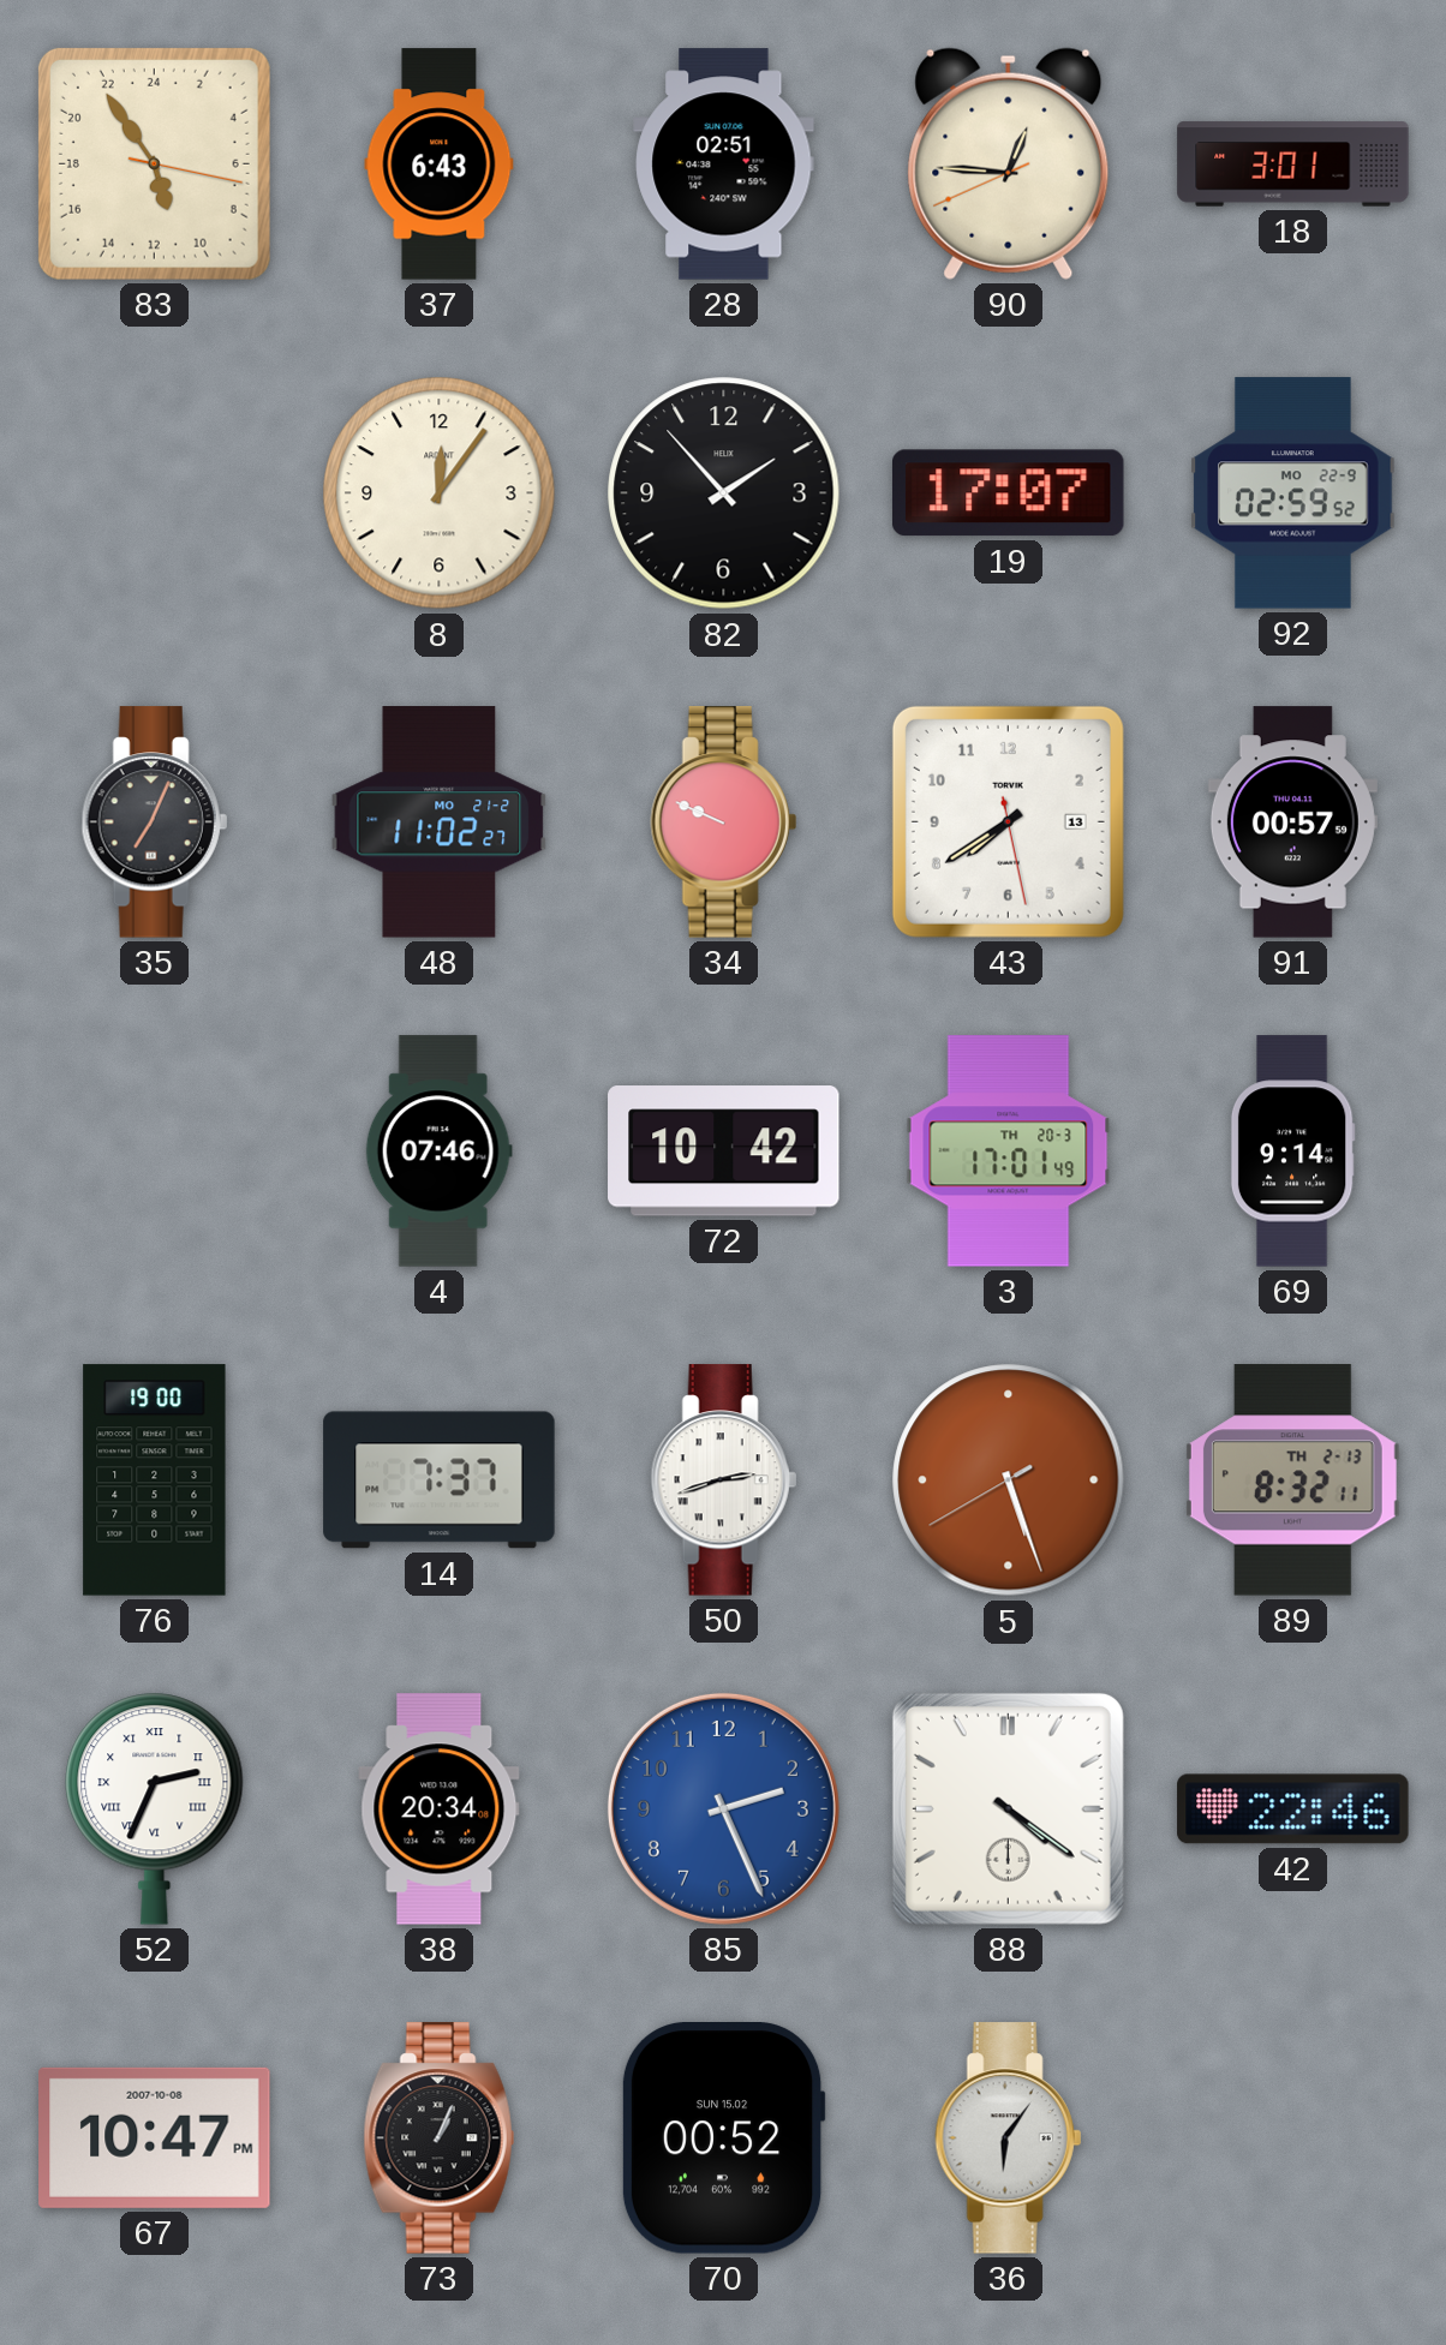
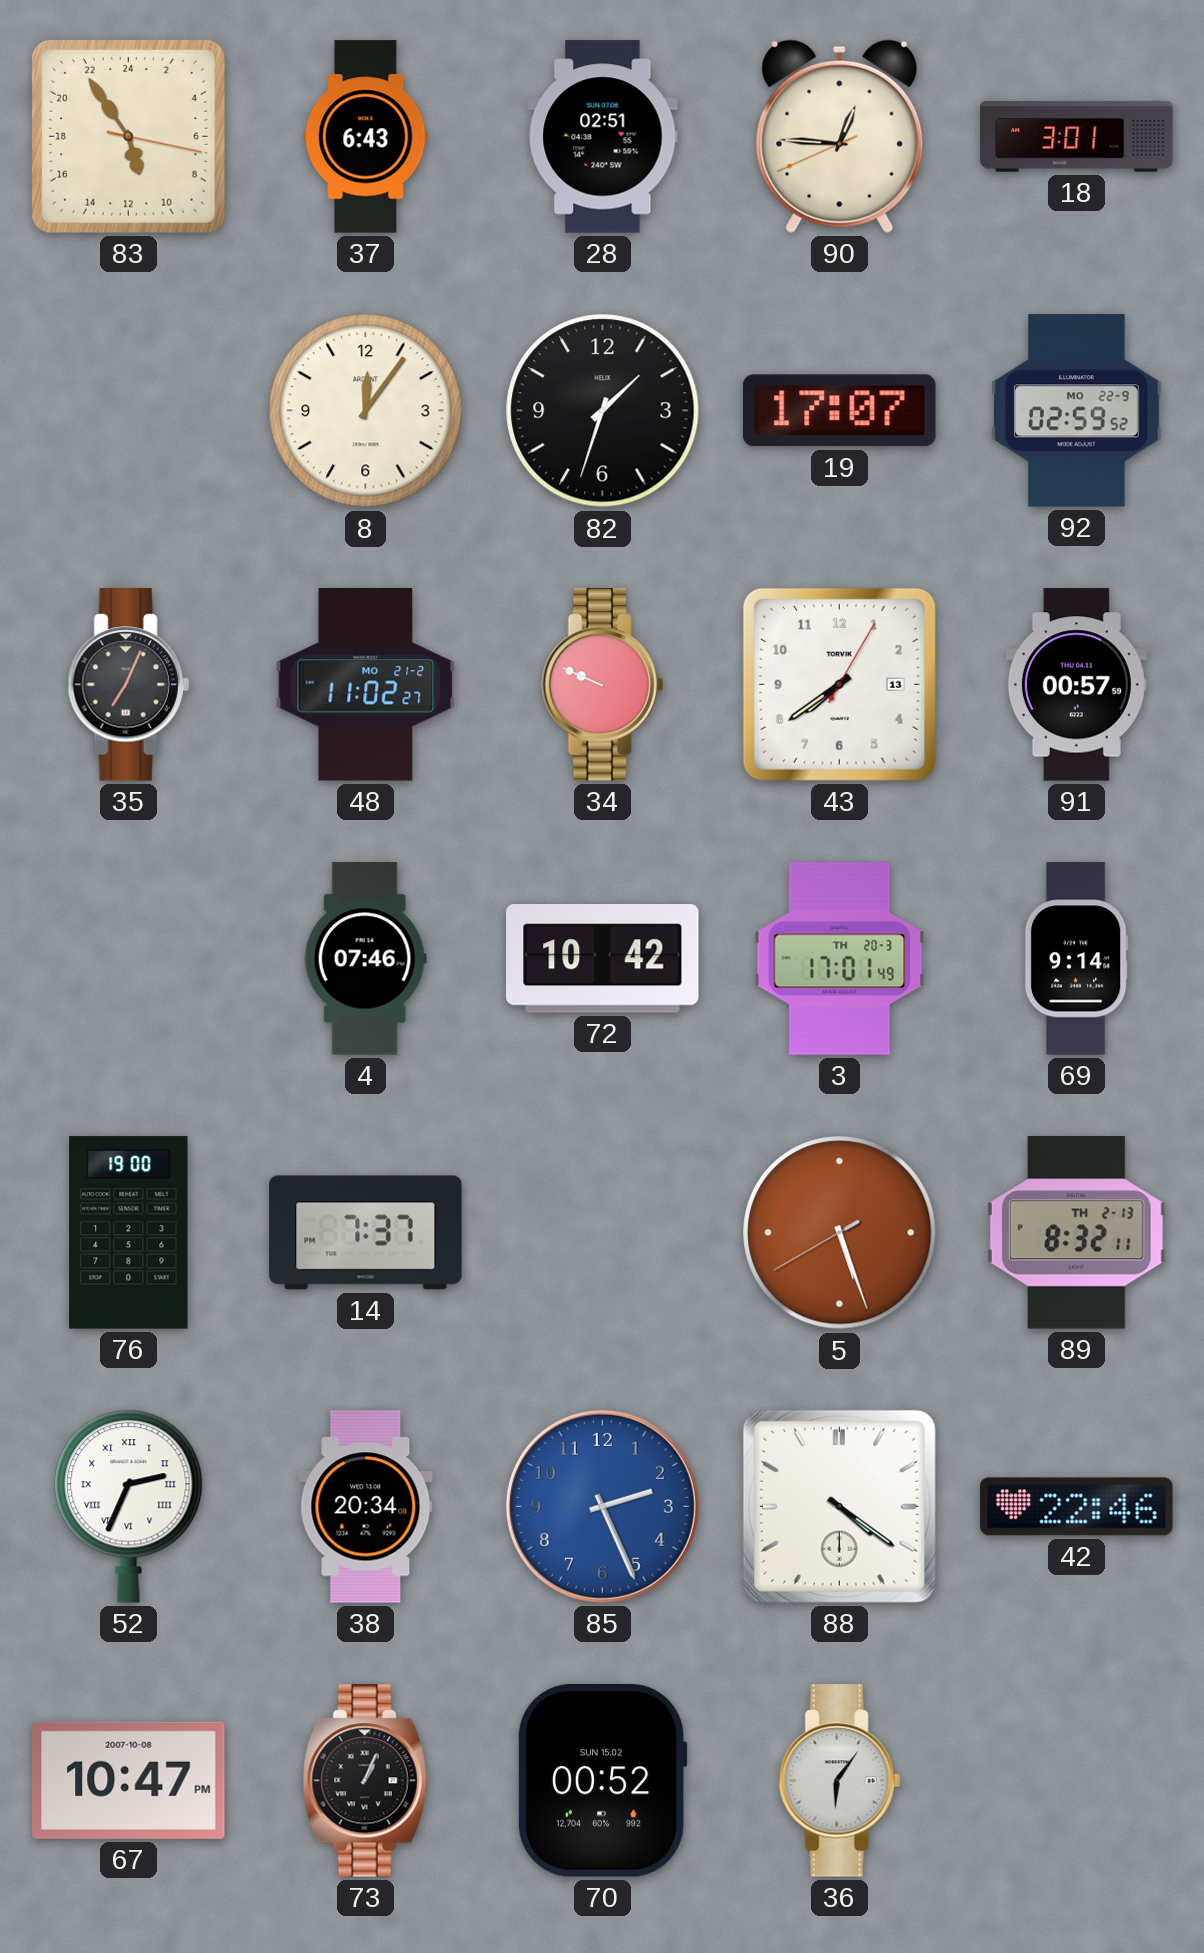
82: 1:53 -> 1:33
43: 7:39:28 -> 7:39:05
50: 2:42 -> none
